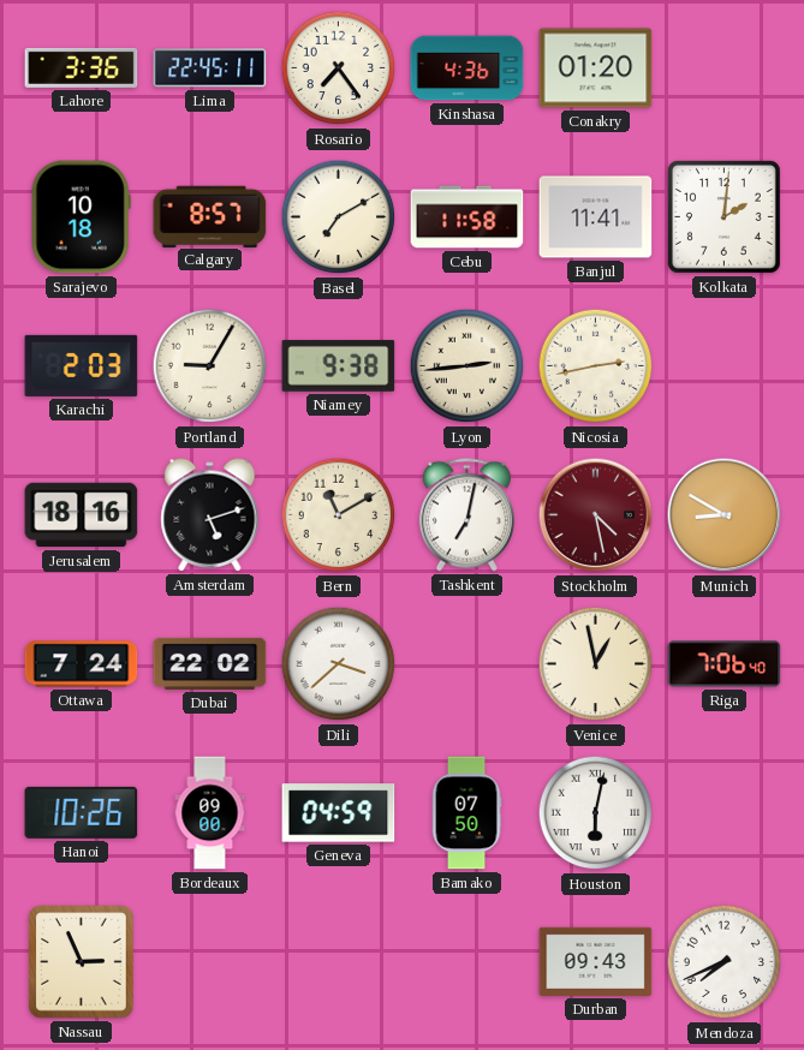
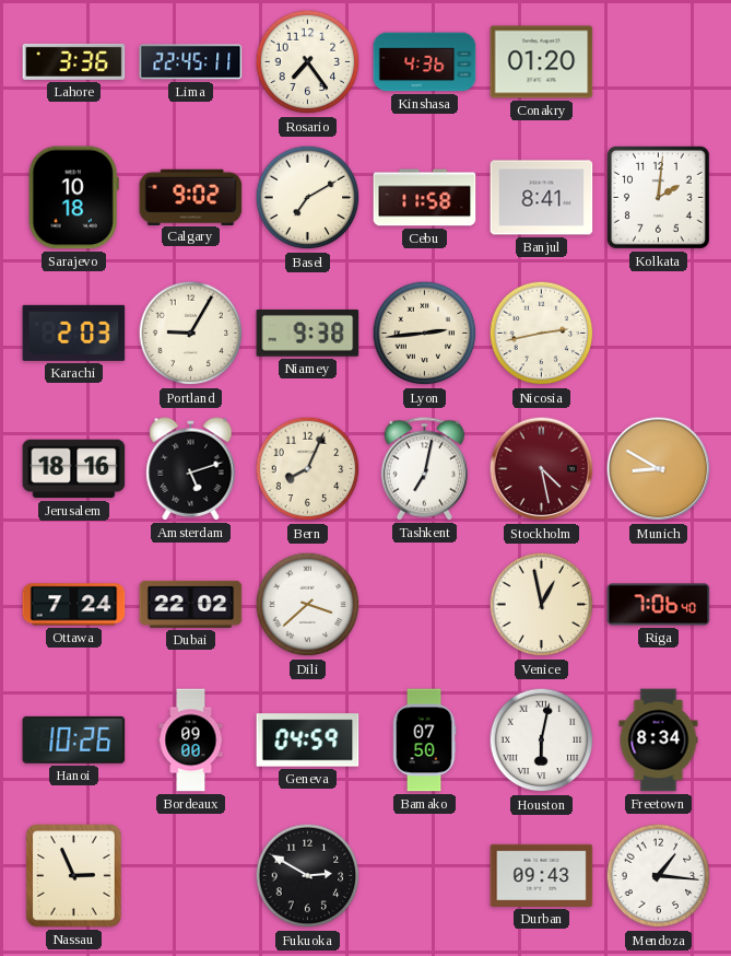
Calgary: 8:57 -> 9:02
Banjul: 11:41 -> 8:41
Bern: 11:10 -> 8:04
Freetown: none -> 8:34
Fukuoka: none -> 2:50
Mendoza: 7:41 -> 1:16
